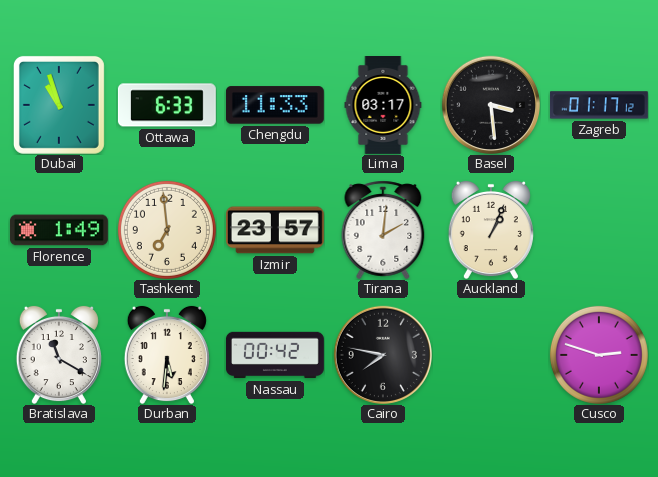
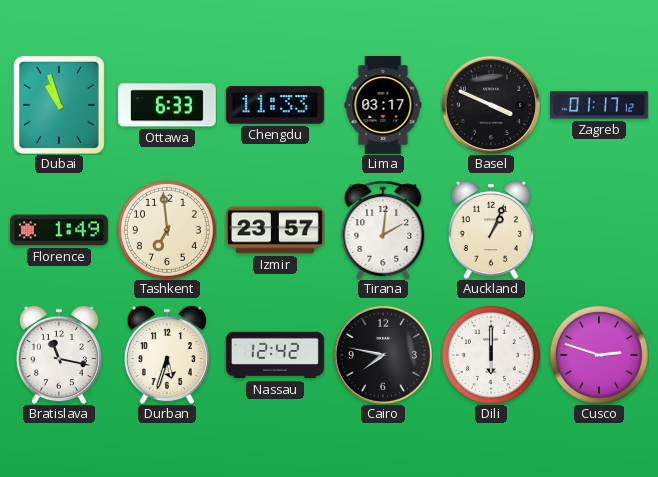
Basel: 3:29 -> 3:49
Bratislava: 11:20 -> 11:17
Durban: 5:31 -> 5:33
Nassau: 00:42 -> 12:42
Dili: none -> 6:00
